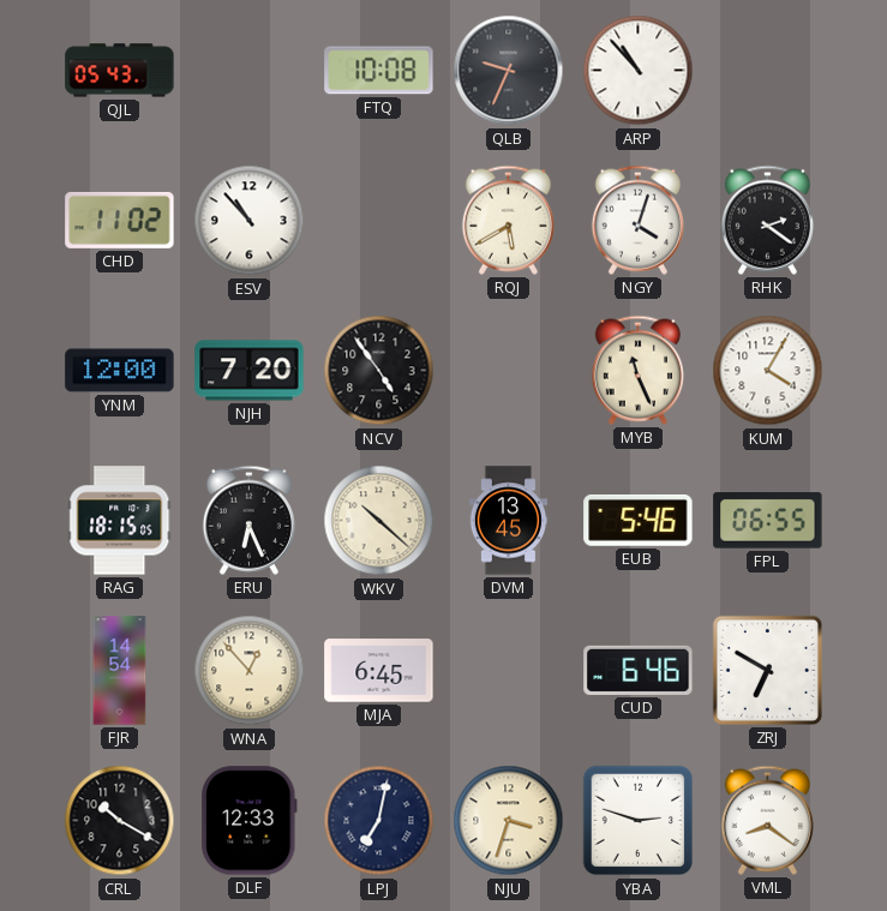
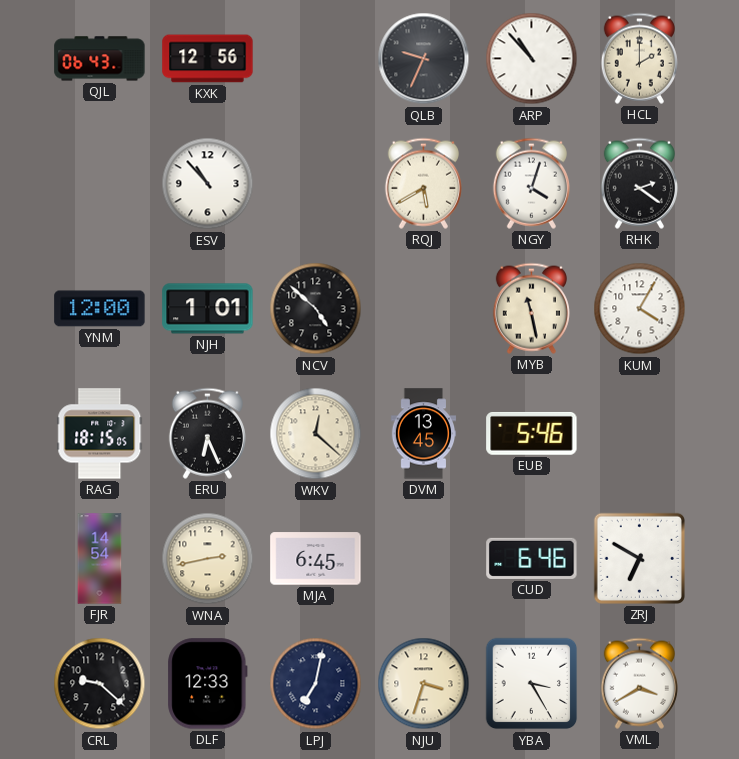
QJL: 05:43 -> 06:43
KXK: none -> 12:56
FTQ: 10:08 -> none
HCL: none -> 2:00
CHD: 11:02 -> none
NJH: 7:20 -> 1:01
NCV: 4:54 -> 4:52
MYB: 11:26 -> 11:28
WKV: 10:22 -> 12:22
FPL: 06:55 -> none
WNA: 12:53 -> 2:43
CRL: 10:20 -> 9:22
YBA: 2:48 -> 3:25
VML: 8:21 -> 3:40
